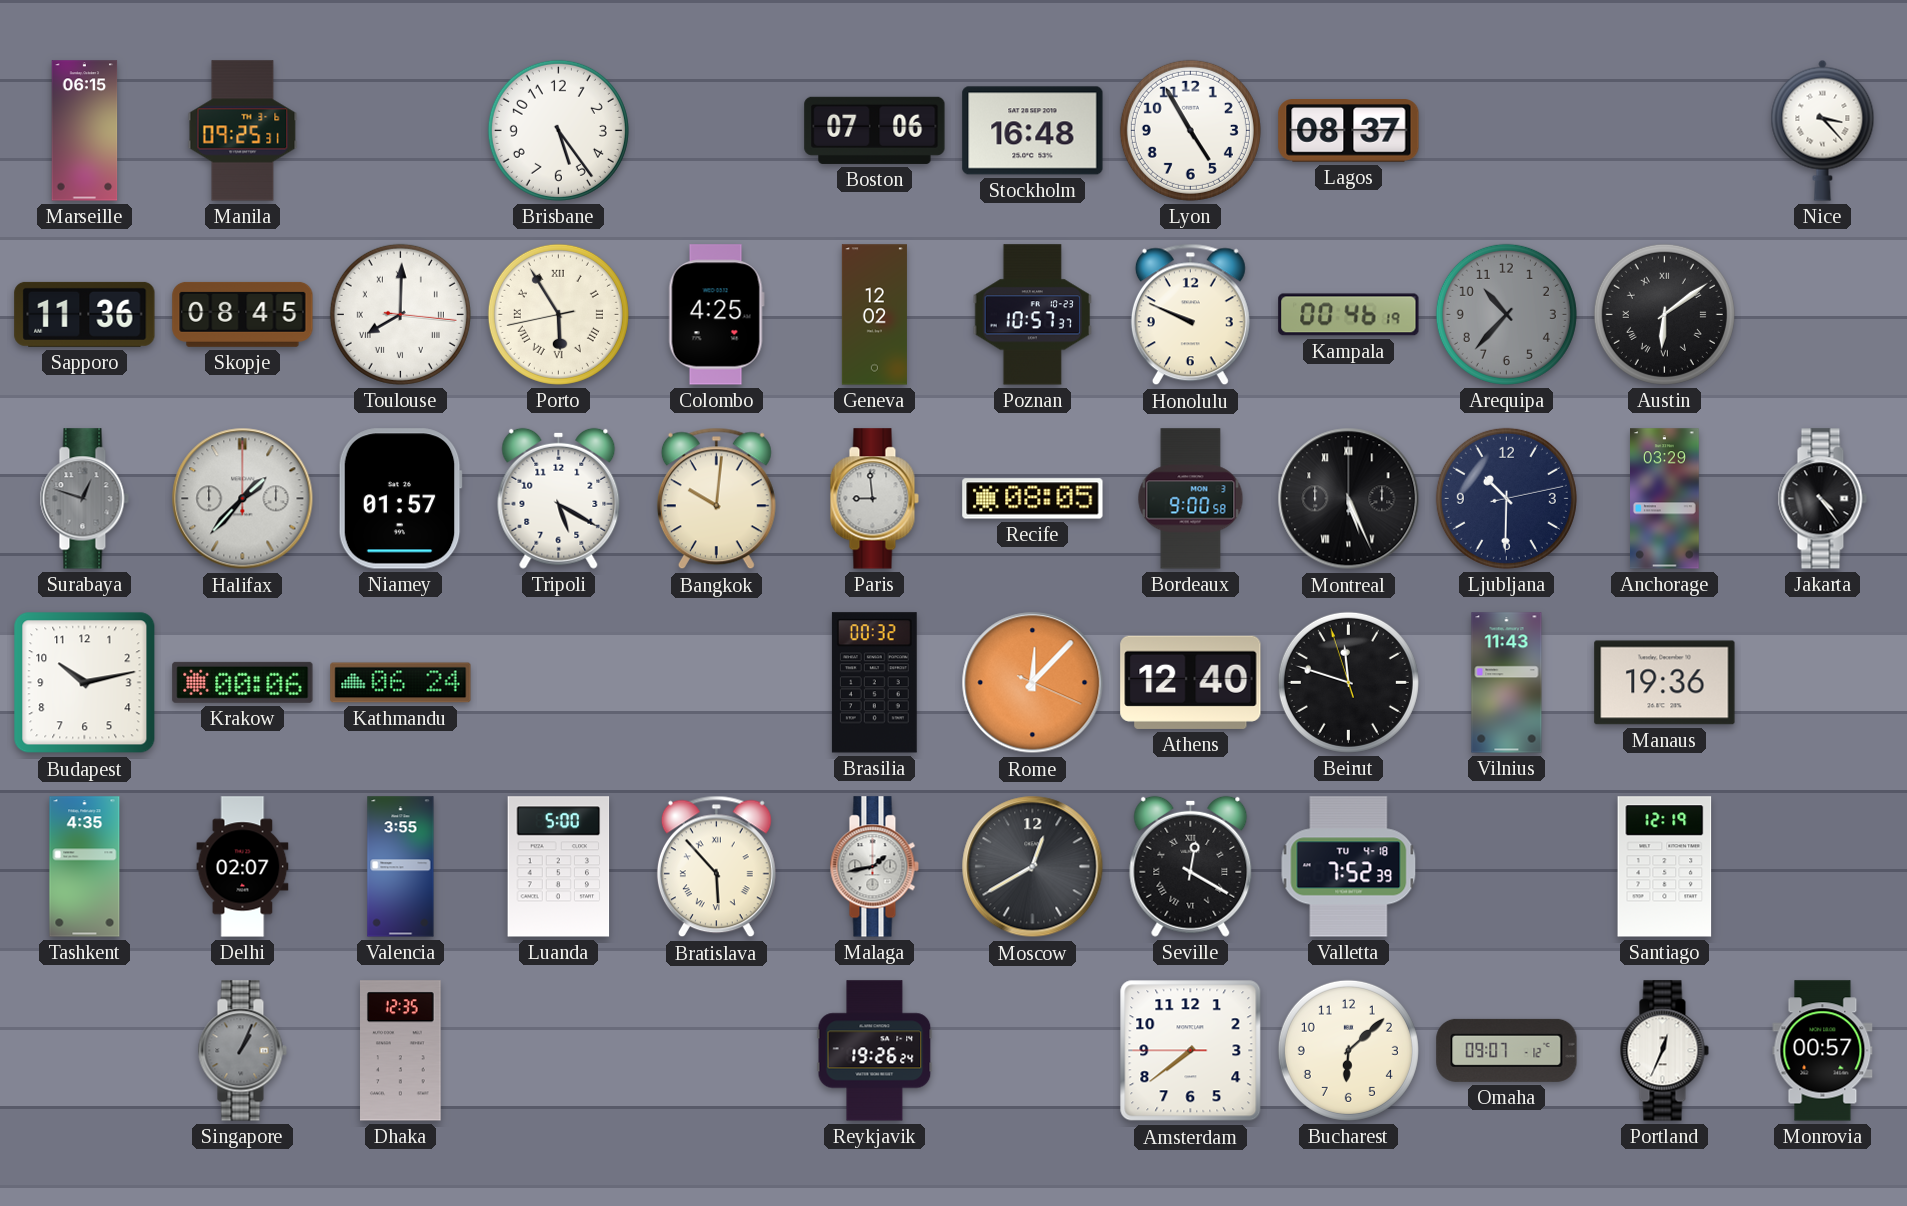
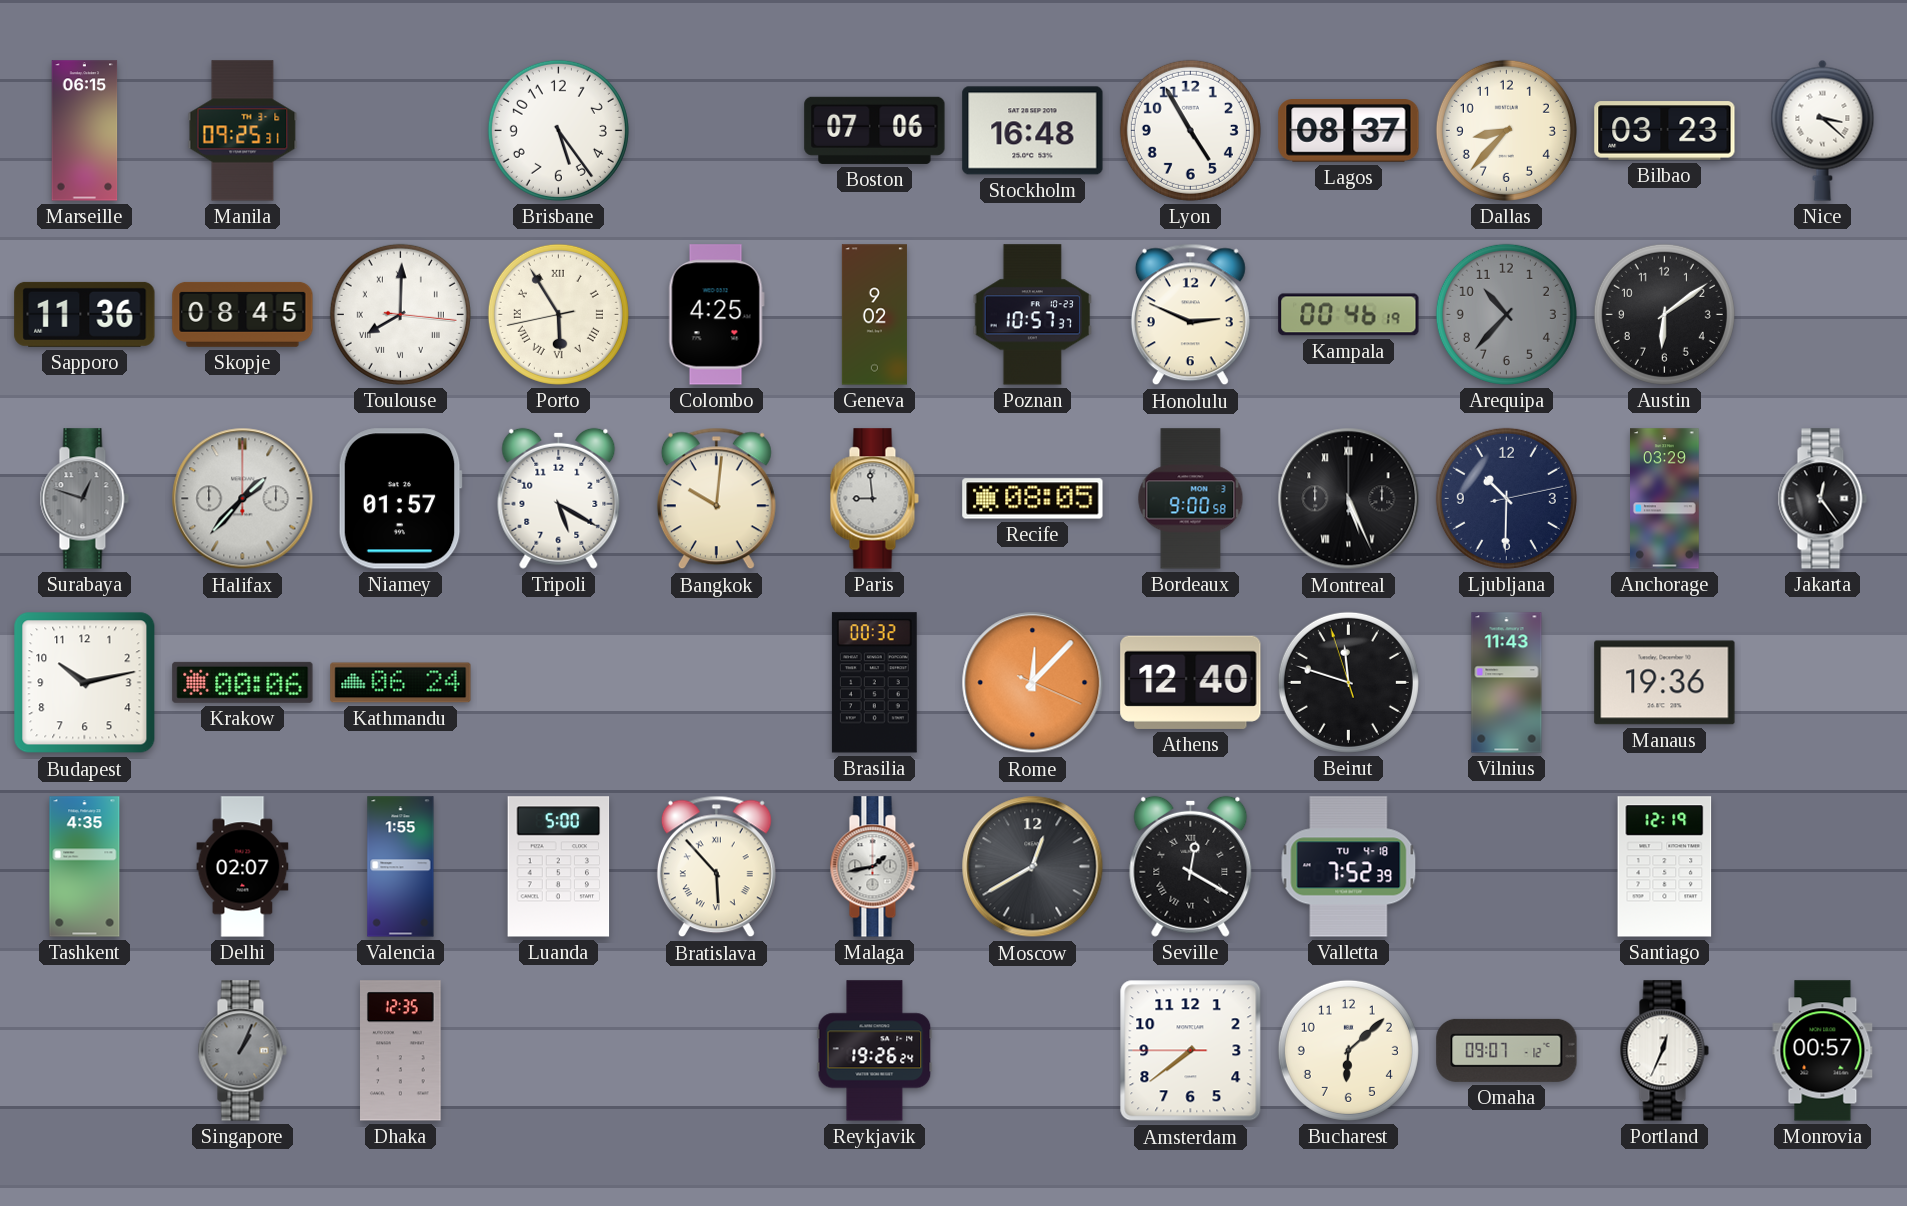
Dallas: none -> 8:37
Bilbao: none -> 03:23
Nice: 3:23 -> 3:22
Geneva: 12:02 -> 9:02
Honolulu: 9:49 -> 2:49
Austin numerals: Roman -> Arabic
Jakarta: 4:24 -> 12:24
Valencia: 3:55 -> 1:55
